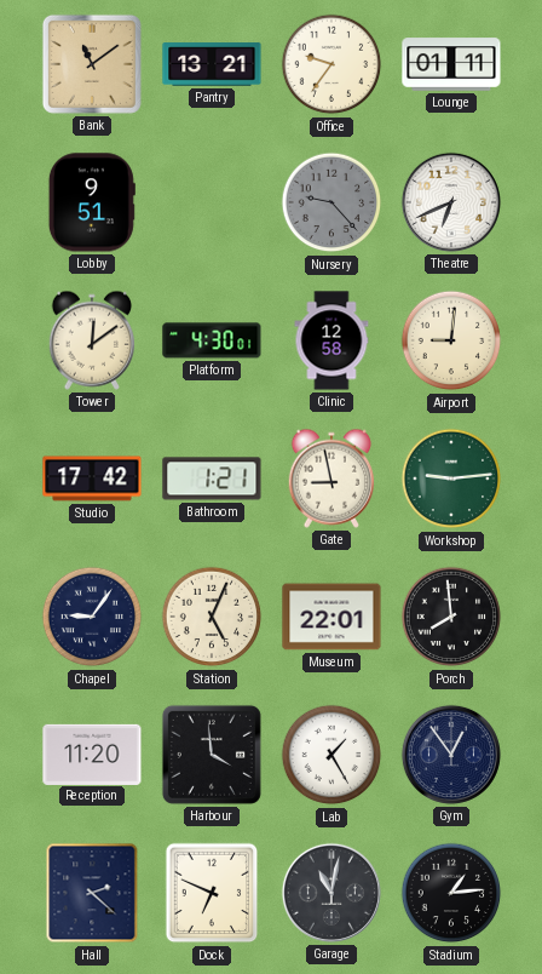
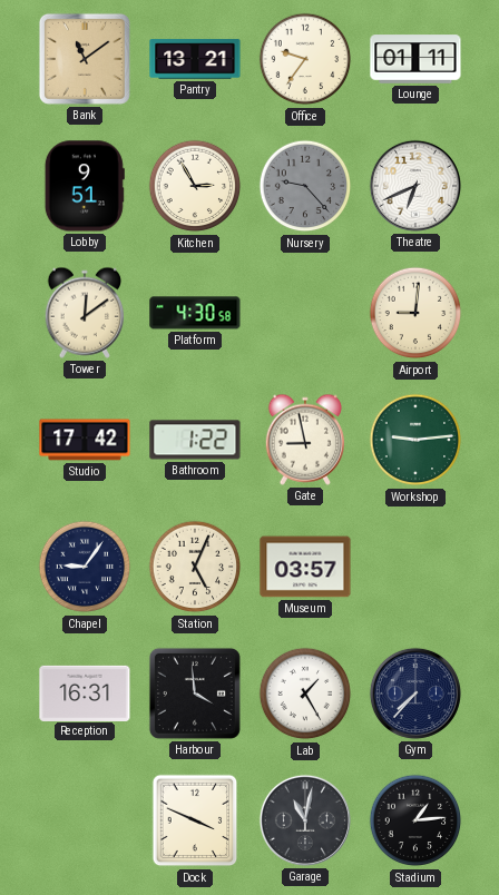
Kitchen: none -> 2:55
Platform: 4:30:01 -> 4:30:58
Clinic: 12:58 -> none
Bathroom: 1:21 -> 1:22
Museum: 22:01 -> 03:57
Porch: 7:59 -> none
Reception: 11:20 -> 16:31
Gym: 12:54 -> 7:37
Hall: 2:22 -> none
Dock: 6:49 -> 3:49
